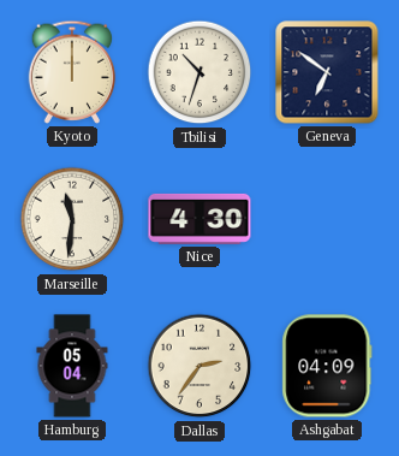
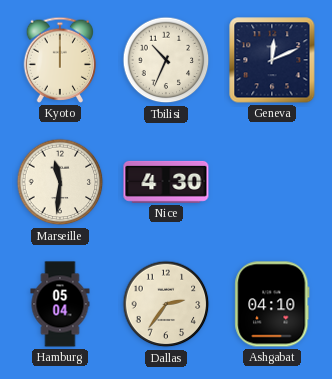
Tbilisi: 10:33 -> 10:34
Geneva: 6:51 -> 12:11
Ashgabat: 04:09 -> 04:10
